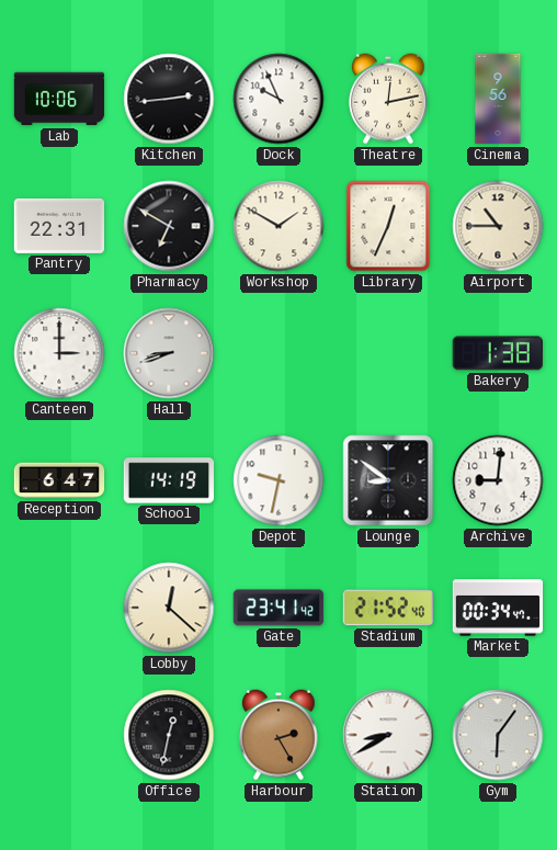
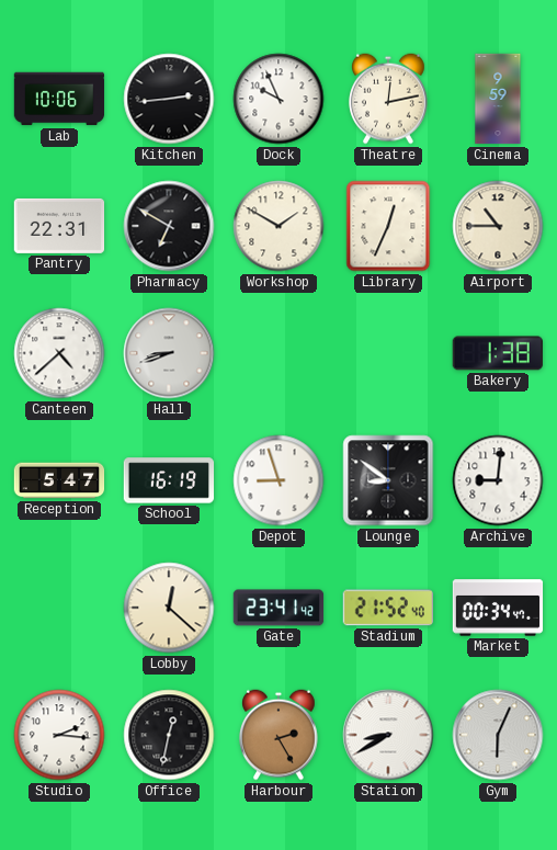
Cinema: 9:56 -> 9:59
Canteen: 3:00 -> 4:38
Reception: 6:47 -> 5:47
School: 14:19 -> 16:19
Depot: 9:32 -> 8:57
Studio: none -> 2:16
Gym: 6:06 -> 6:04
